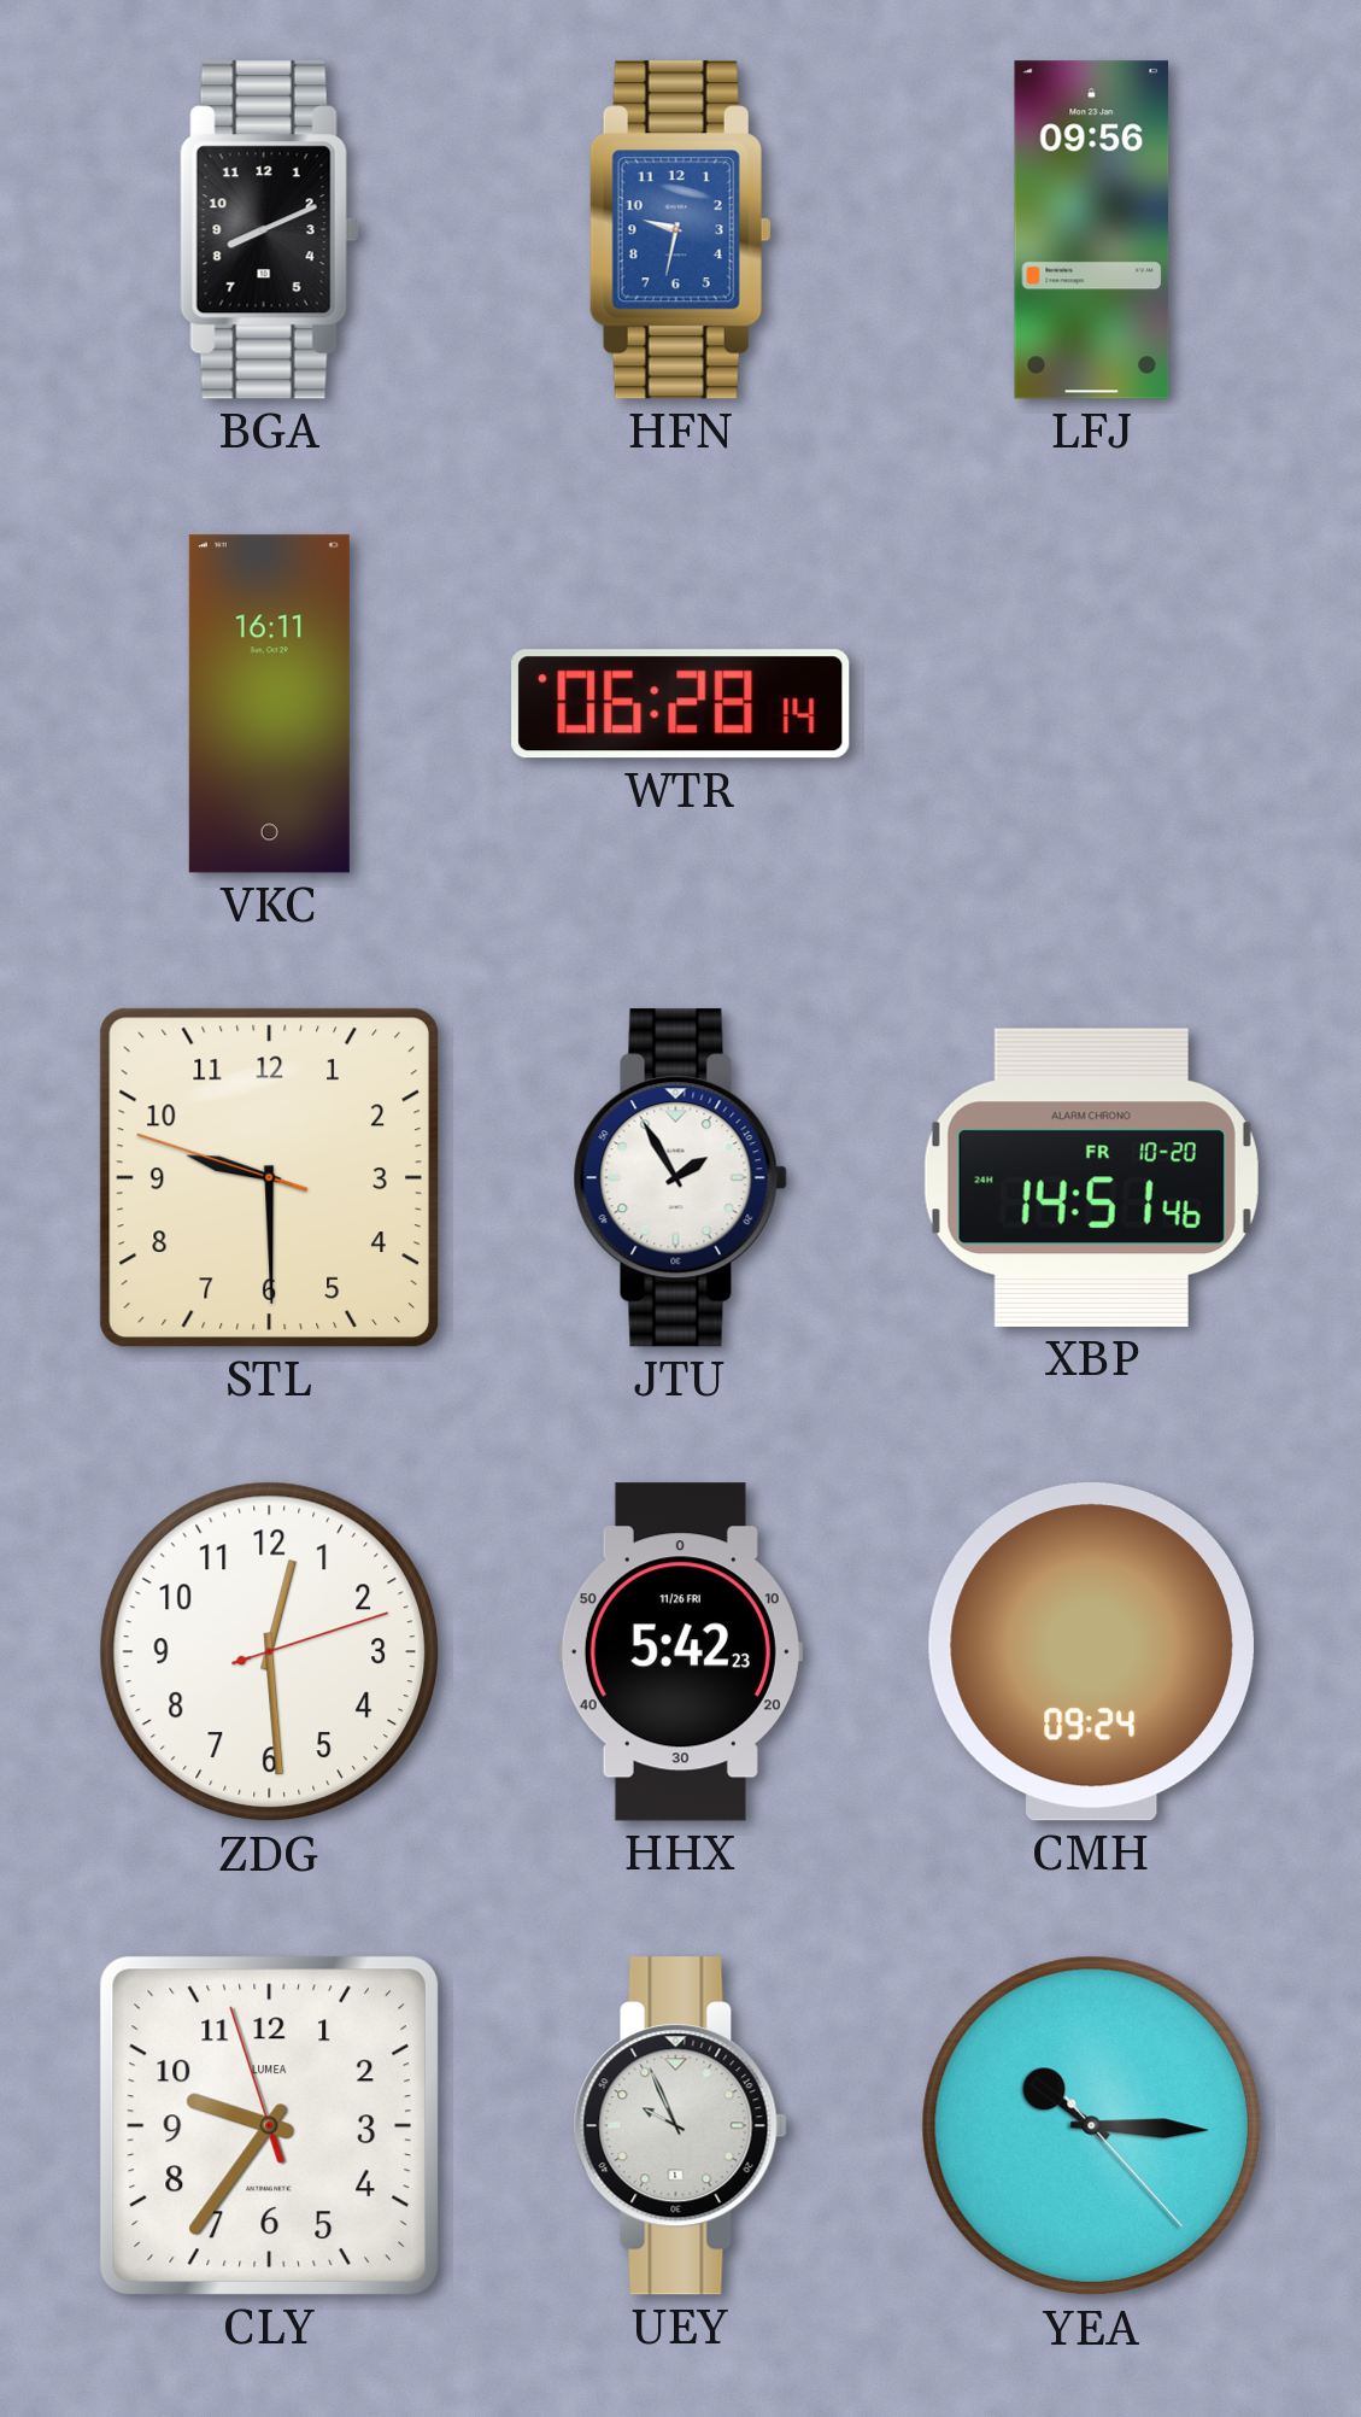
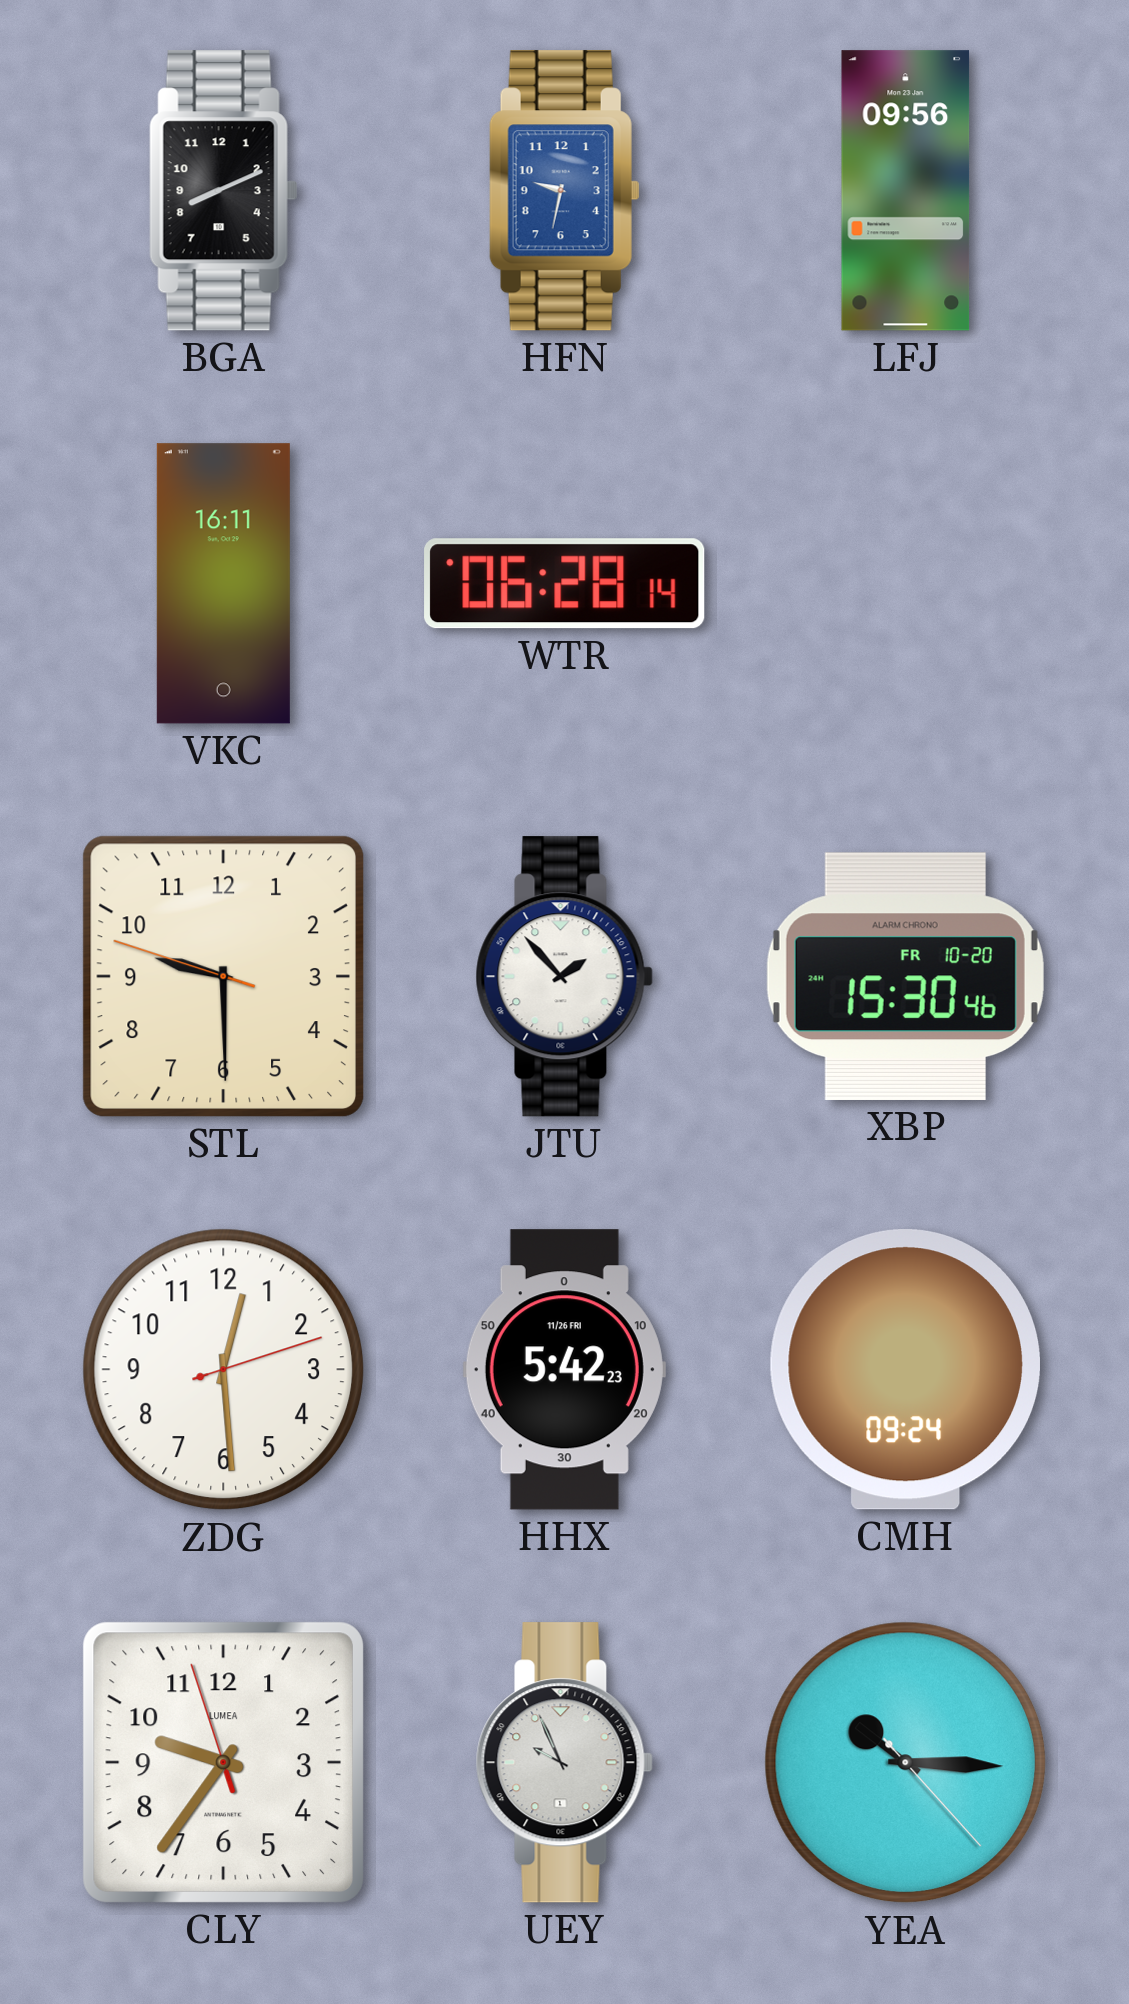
JTU: 1:55 -> 1:53
XBP: 14:51 -> 15:30
